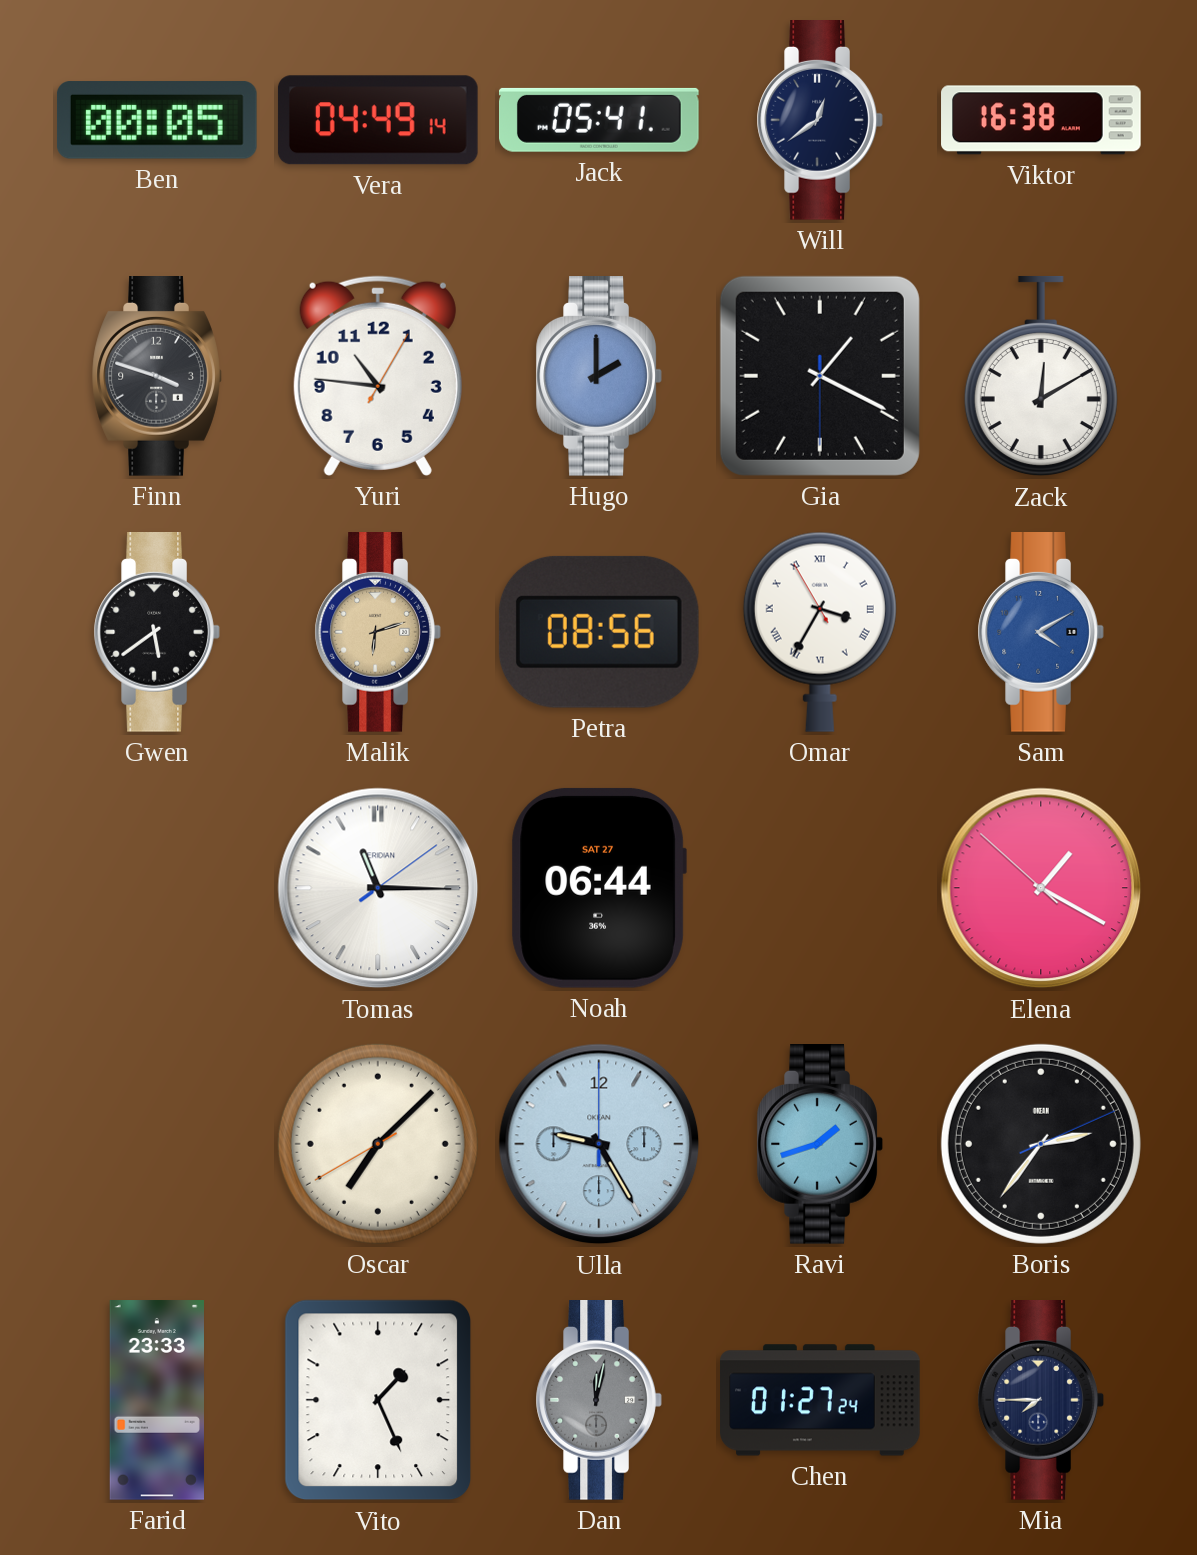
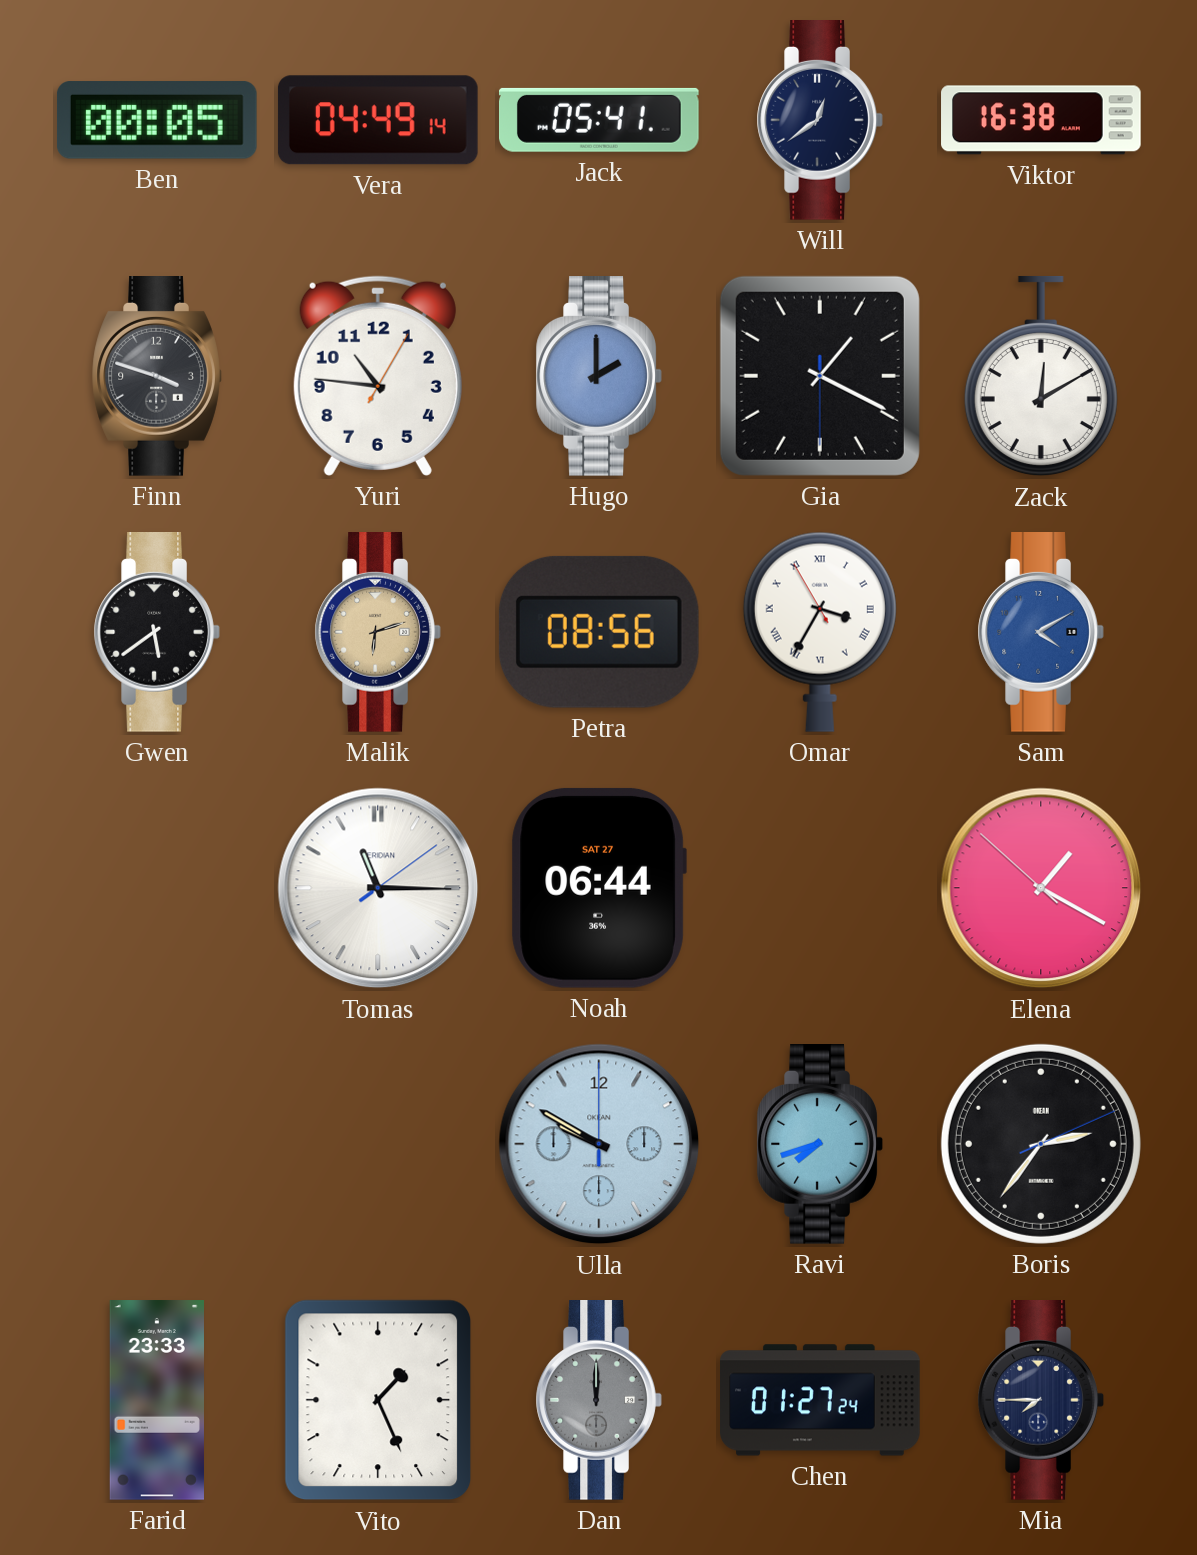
Oscar: 7:07 -> none
Ulla: 9:25 -> 9:50
Ravi: 1:42 -> 7:42
Dan: 12:02 -> 12:00
